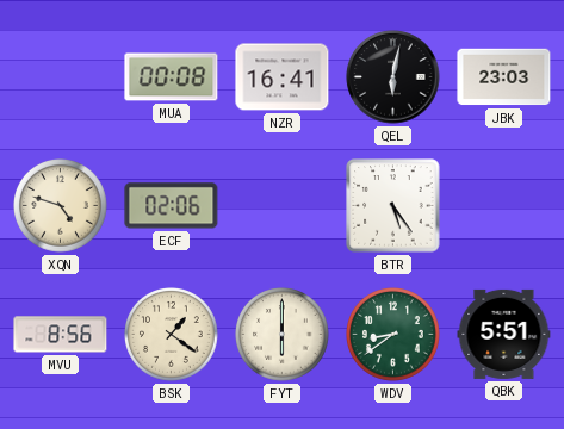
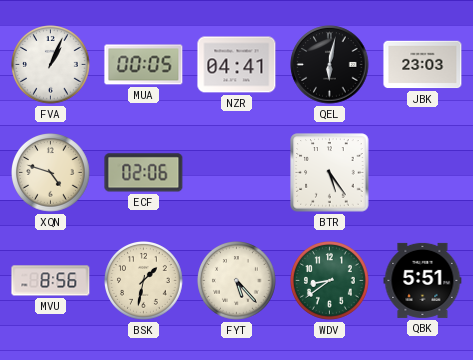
FVA: none -> 1:04
MUA: 00:08 -> 00:05
NZR: 16:41 -> 04:41
BSK: 1:21 -> 1:32
FYT: 6:00 -> 5:23
